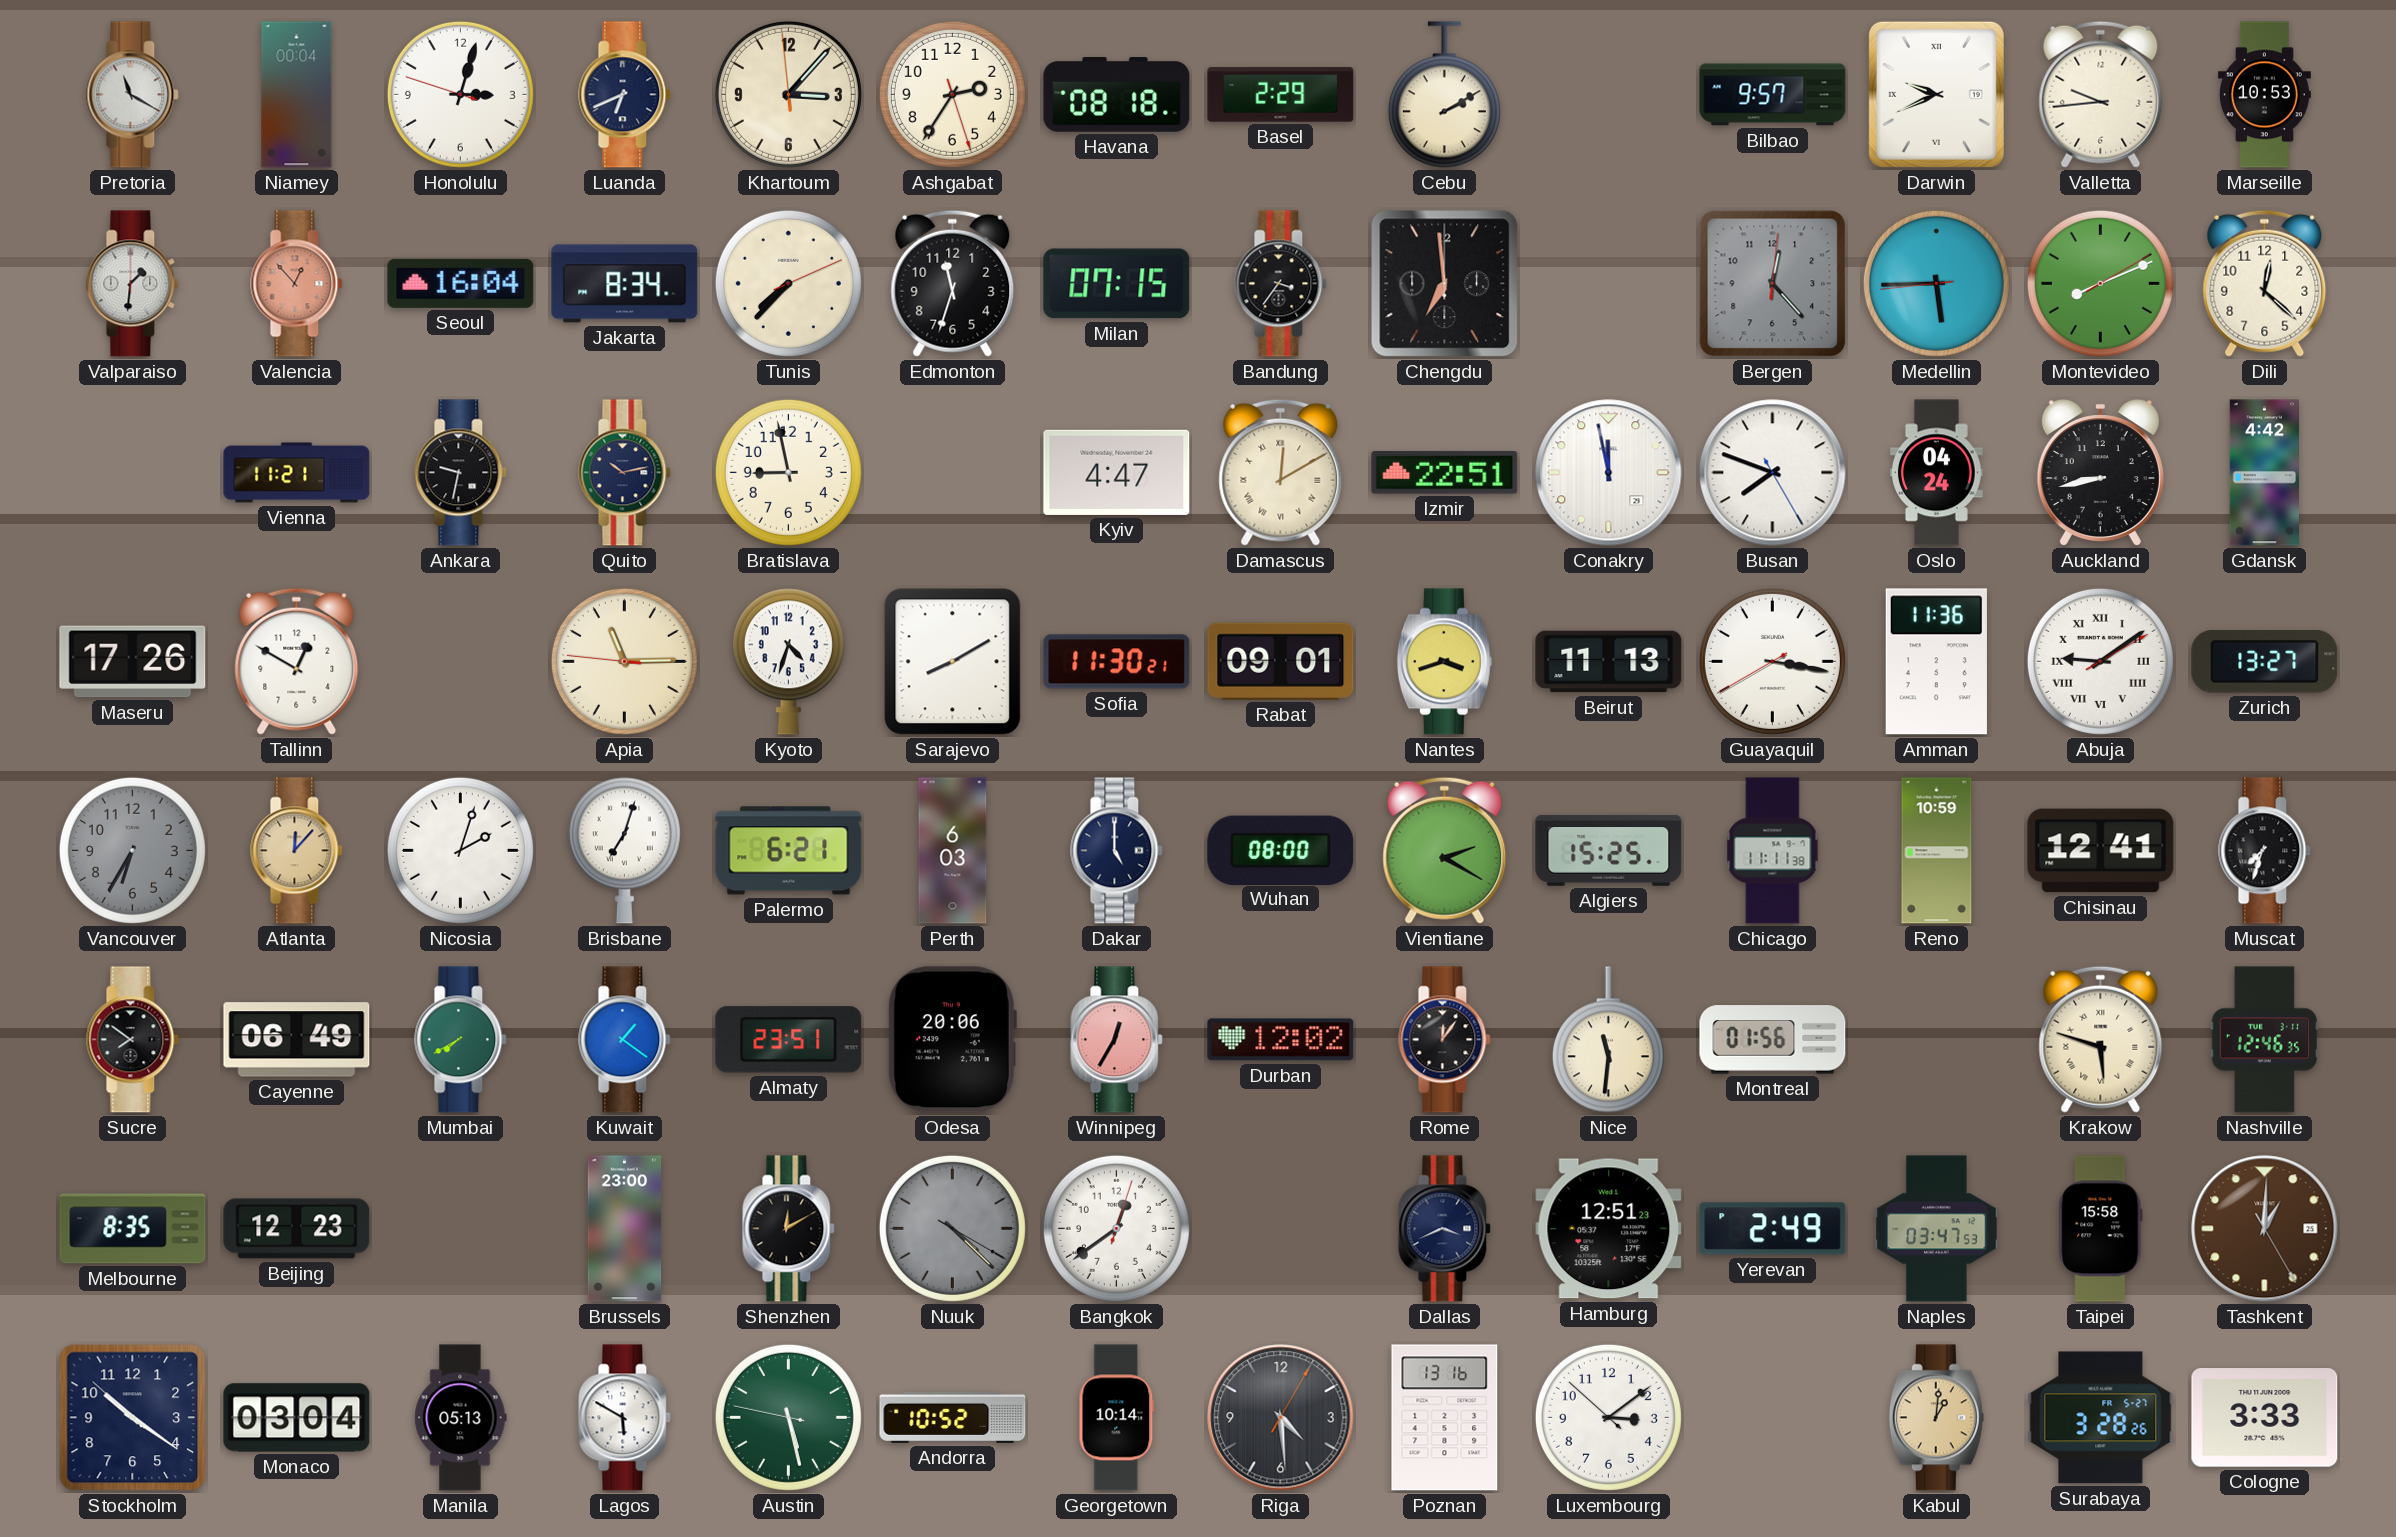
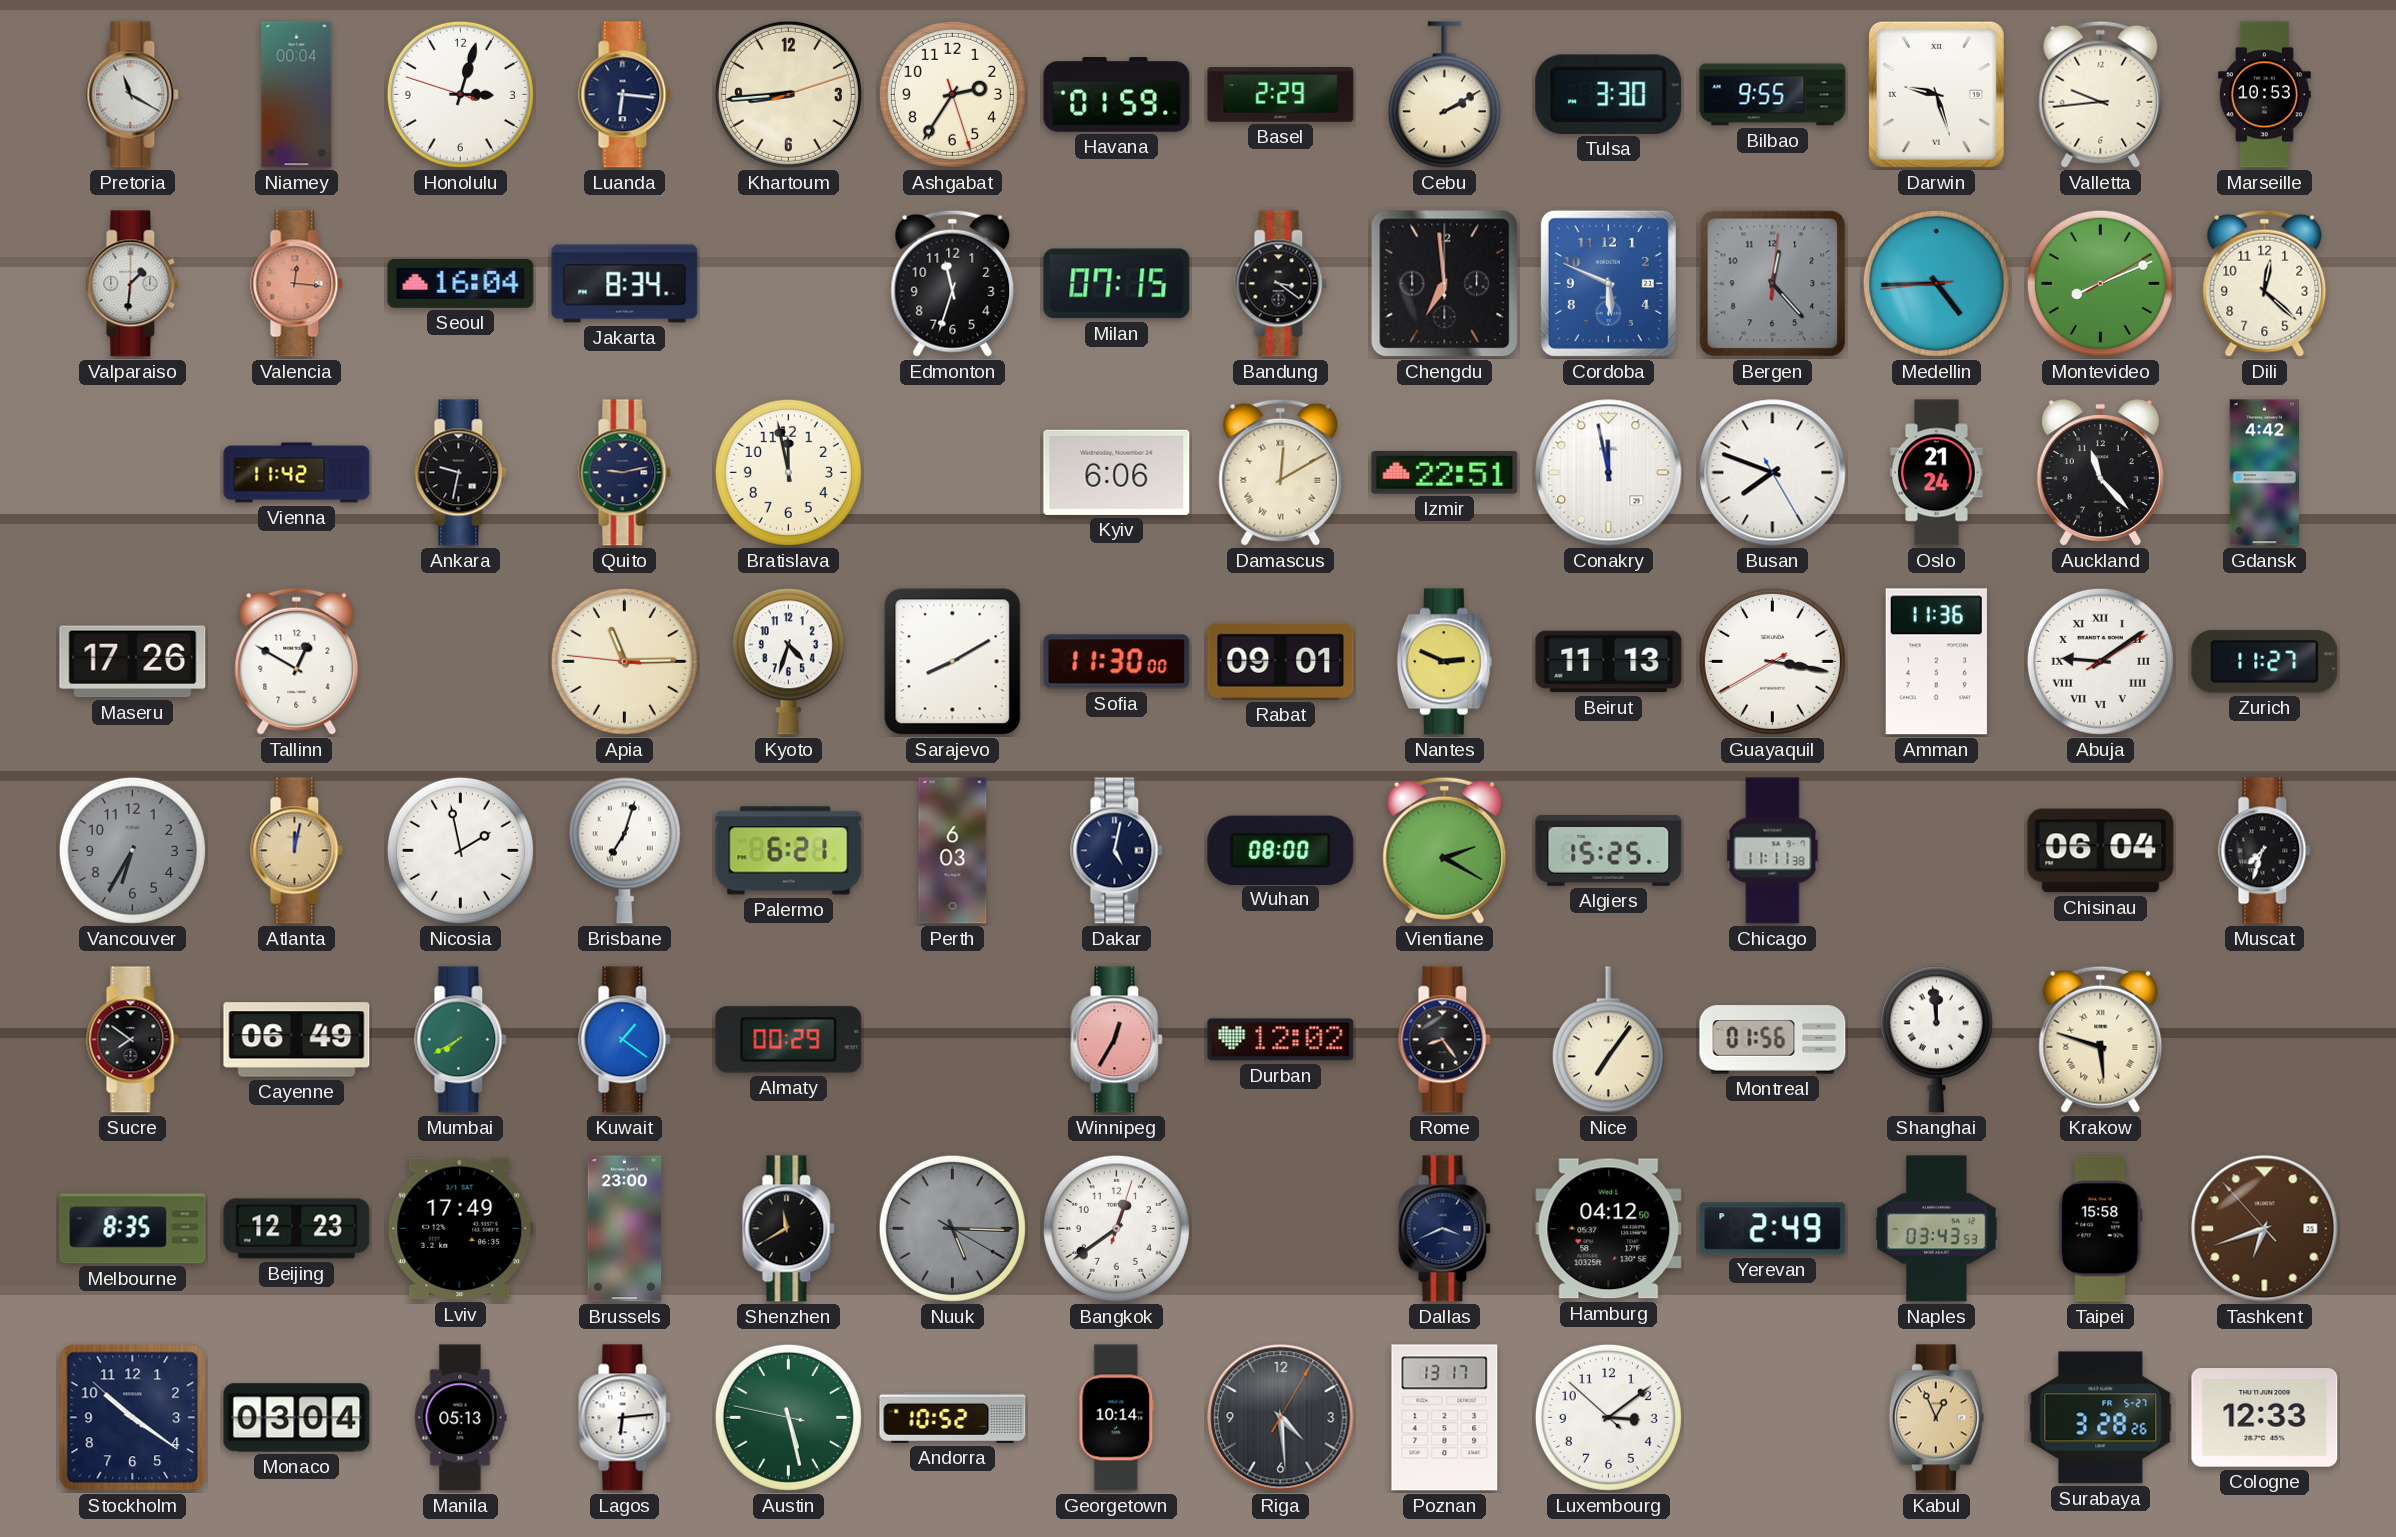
Luanda: 6:41 -> 6:16
Khartoum: 3:06 -> 8:44
Havana: 08:18 -> 01:59
Tulsa: none -> 3:30
Bilbao: 9:57 -> 9:55
Darwin: 9:41 -> 9:27
Valencia: 12:53 -> 12:16
Tunis: 7:37 -> none
Bandung: 3:36 -> 3:21
Cordoba: none -> 5:49
Medellin: 5:44 -> 4:44
Vienna: 11:21 -> 11:42
Quito: 10:13 -> 9:13
Bratislava: 8:58 -> 11:58
Kyiv: 4:47 -> 6:06
Oslo: 04:24 -> 21:24
Auckland: 8:43 -> 11:23
Sofia: 11:30:21 -> 11:30:00
Nantes: 3:42 -> 2:49
Zurich: 13:27 -> 11:27
Atlanta: 12:07 -> 12:02
Nicosia: 2:03 -> 1:58
Dakar: 5:00 -> 5:02
Reno: 10:59 -> none
Chisinau: 12:41 -> 06:04
Almaty: 23:51 -> 00:29
Odesa: 20:06 -> none
Rome: 12:06 -> 8:24
Nice: 11:31 -> 7:06
Shanghai: none -> 11:59
Nashville: 12:46 -> none
Lviv: none -> 17:49
Shenzhen: 12:10 -> 11:40
Nuuk: 4:22 -> 5:15
Hamburg: 12:51 -> 04:12
Naples: 03:47 -> 03:43
Tashkent: 1:00 -> 6:41
Lagos: 5:50 -> 6:14
Poznan: 13:16 -> 13:17
Kabul: 1:01 -> 12:56
Cologne: 3:33 -> 12:33
